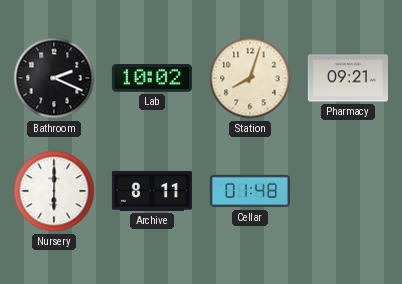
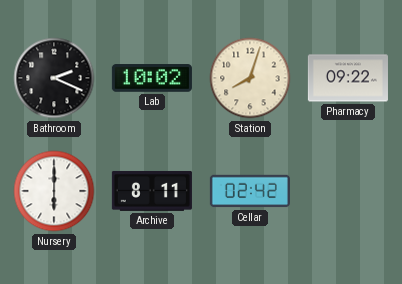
Pharmacy: 09:21 -> 09:22
Cellar: 01:48 -> 02:42
